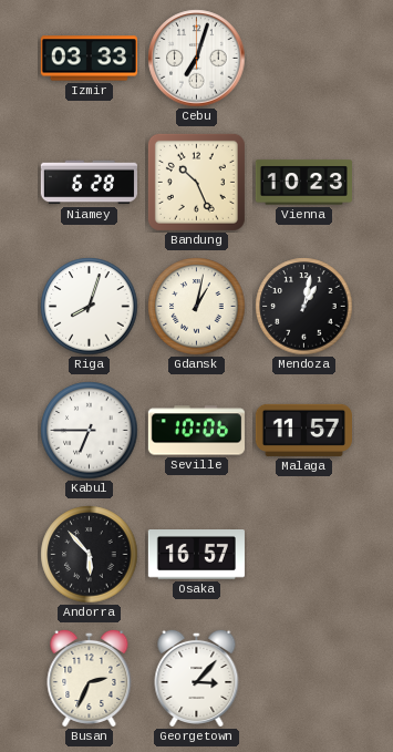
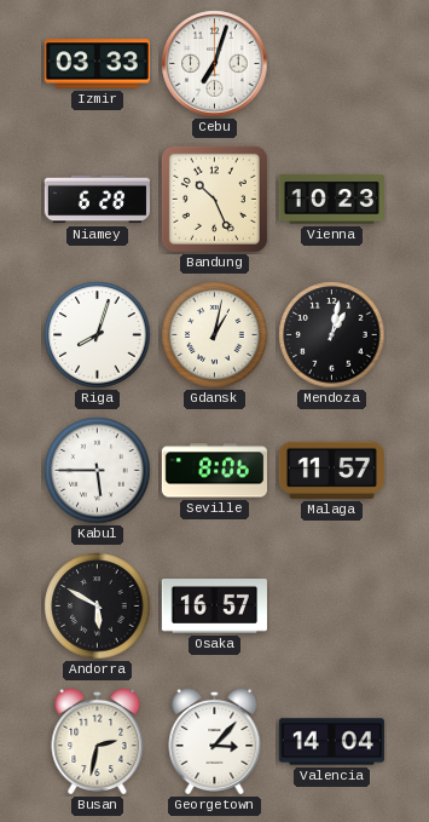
Kabul: 6:45 -> 5:45
Seville: 10:06 -> 8:06
Andorra: 5:53 -> 5:50
Busan: 2:34 -> 2:32
Valencia: none -> 14:04
